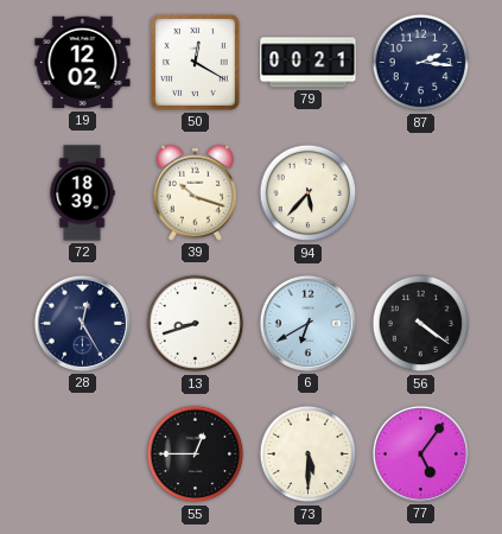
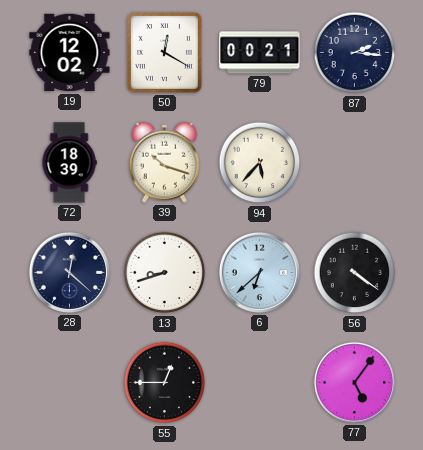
28: 12:25 -> 12:22
6: 6:40 -> 6:38
73: 5:30 -> none
